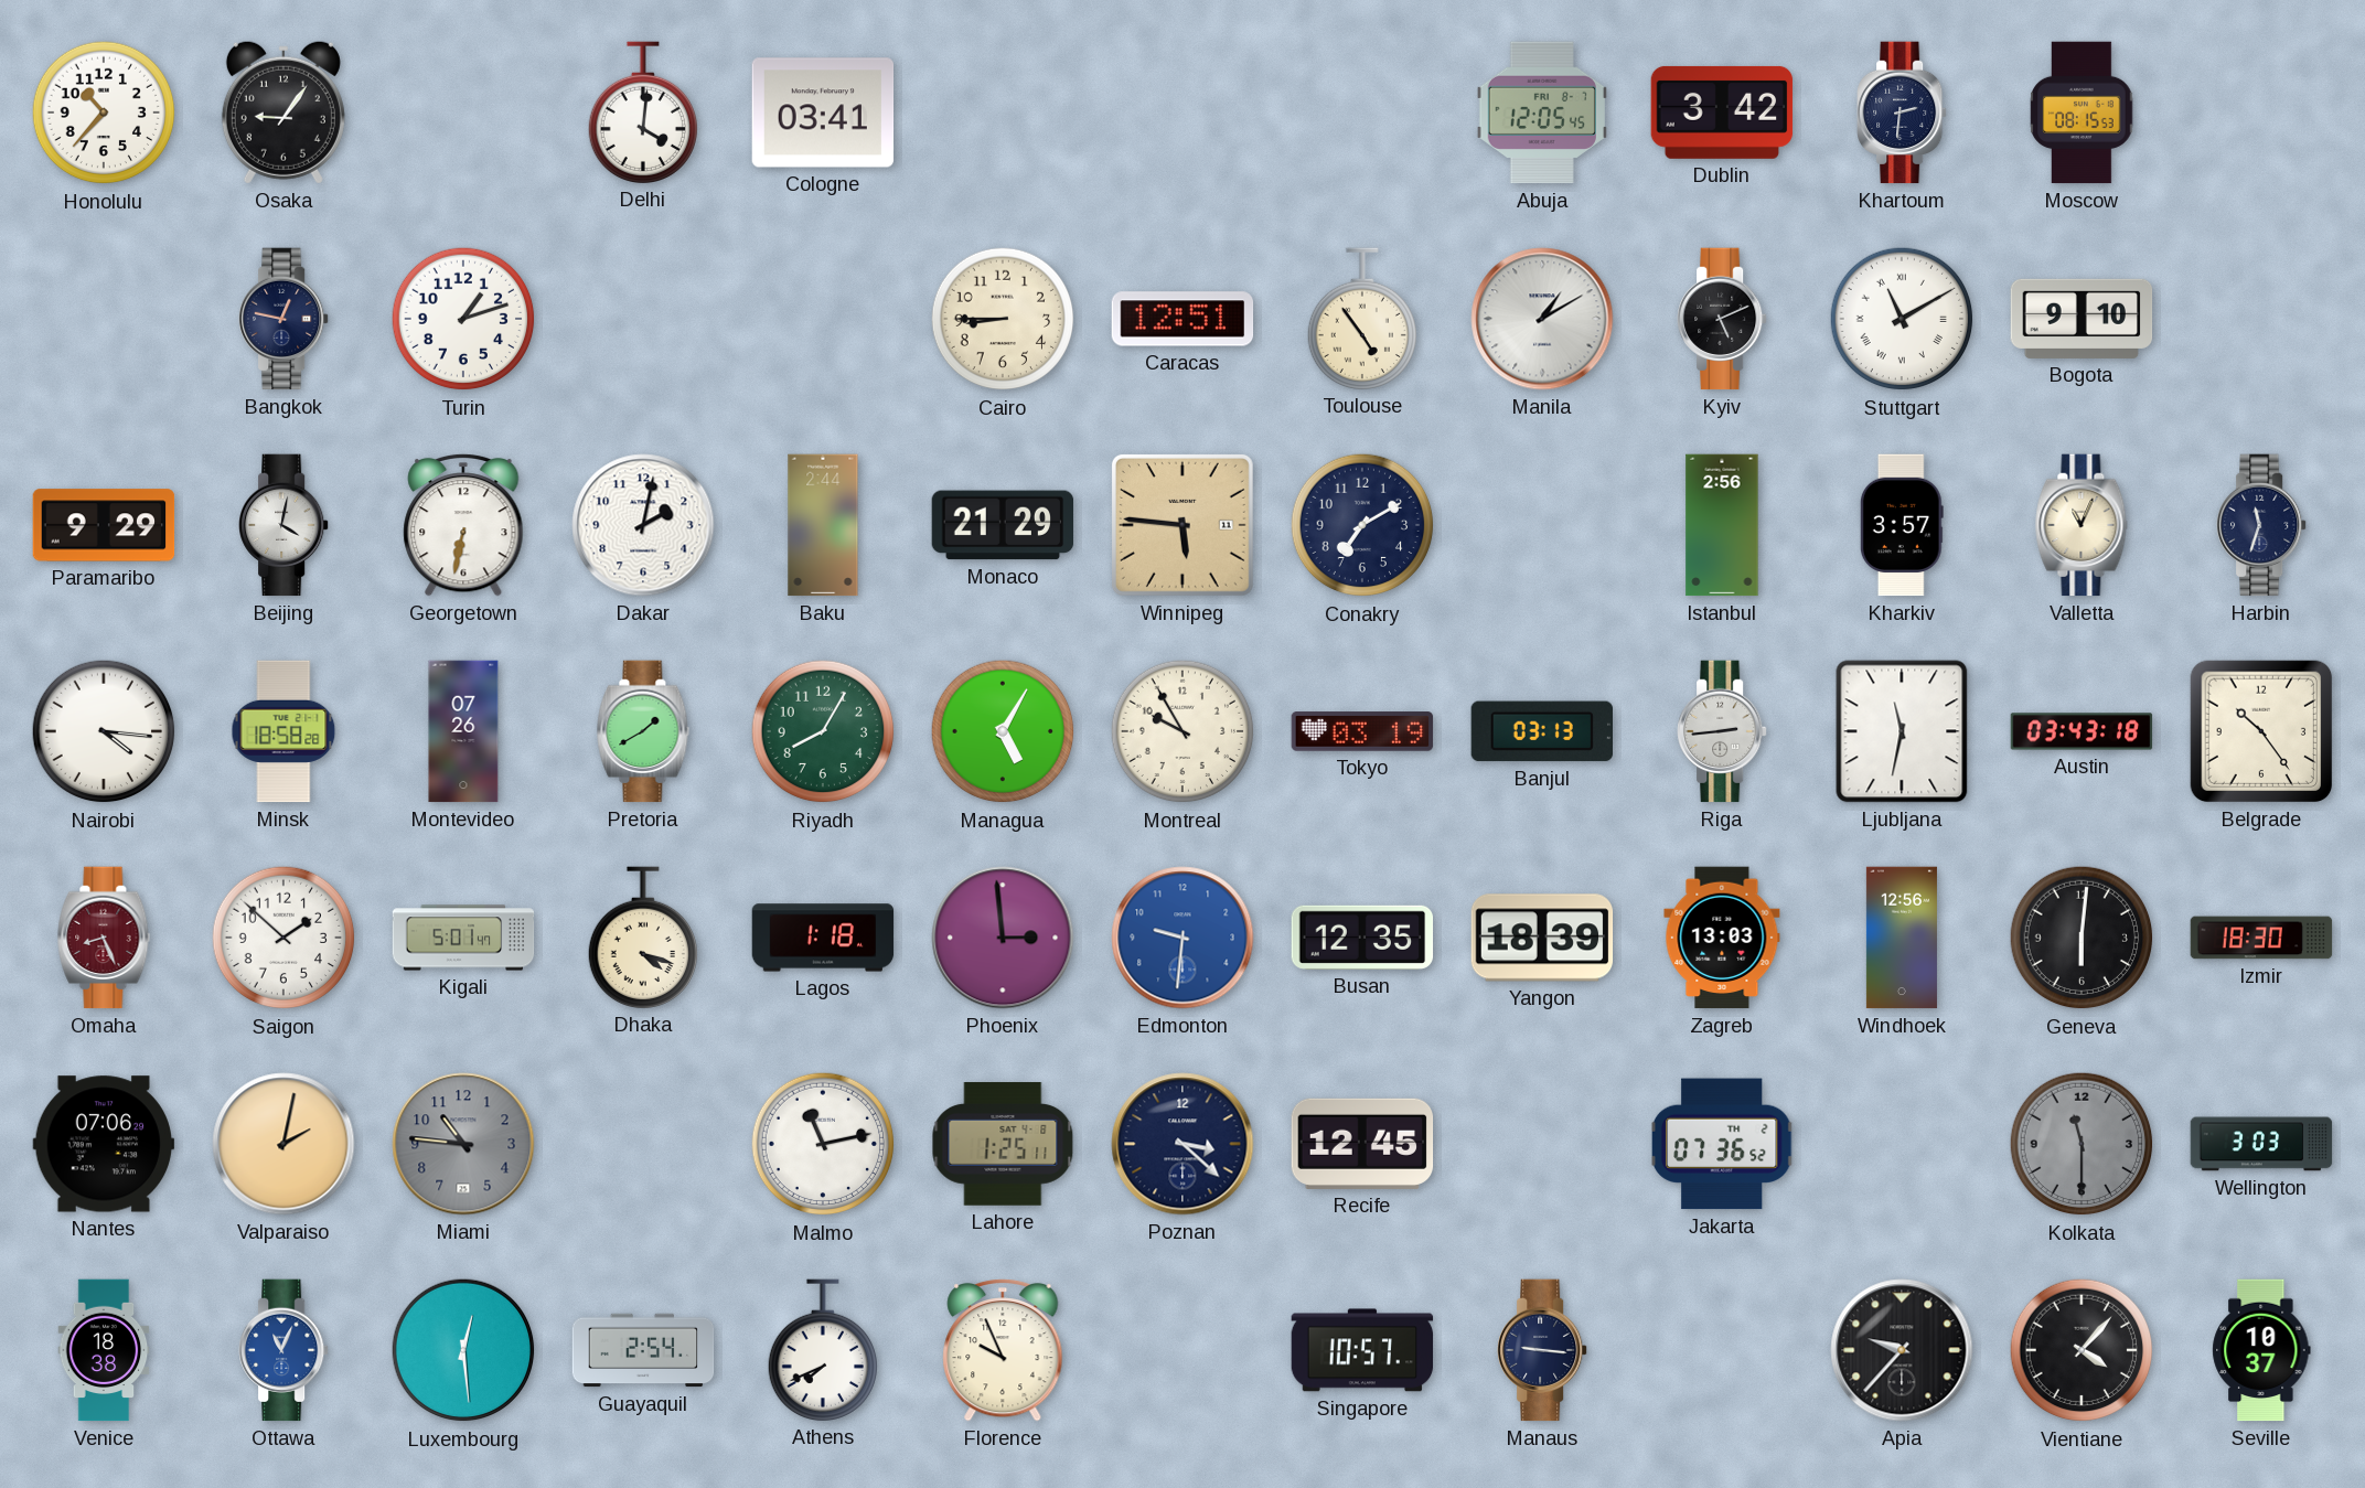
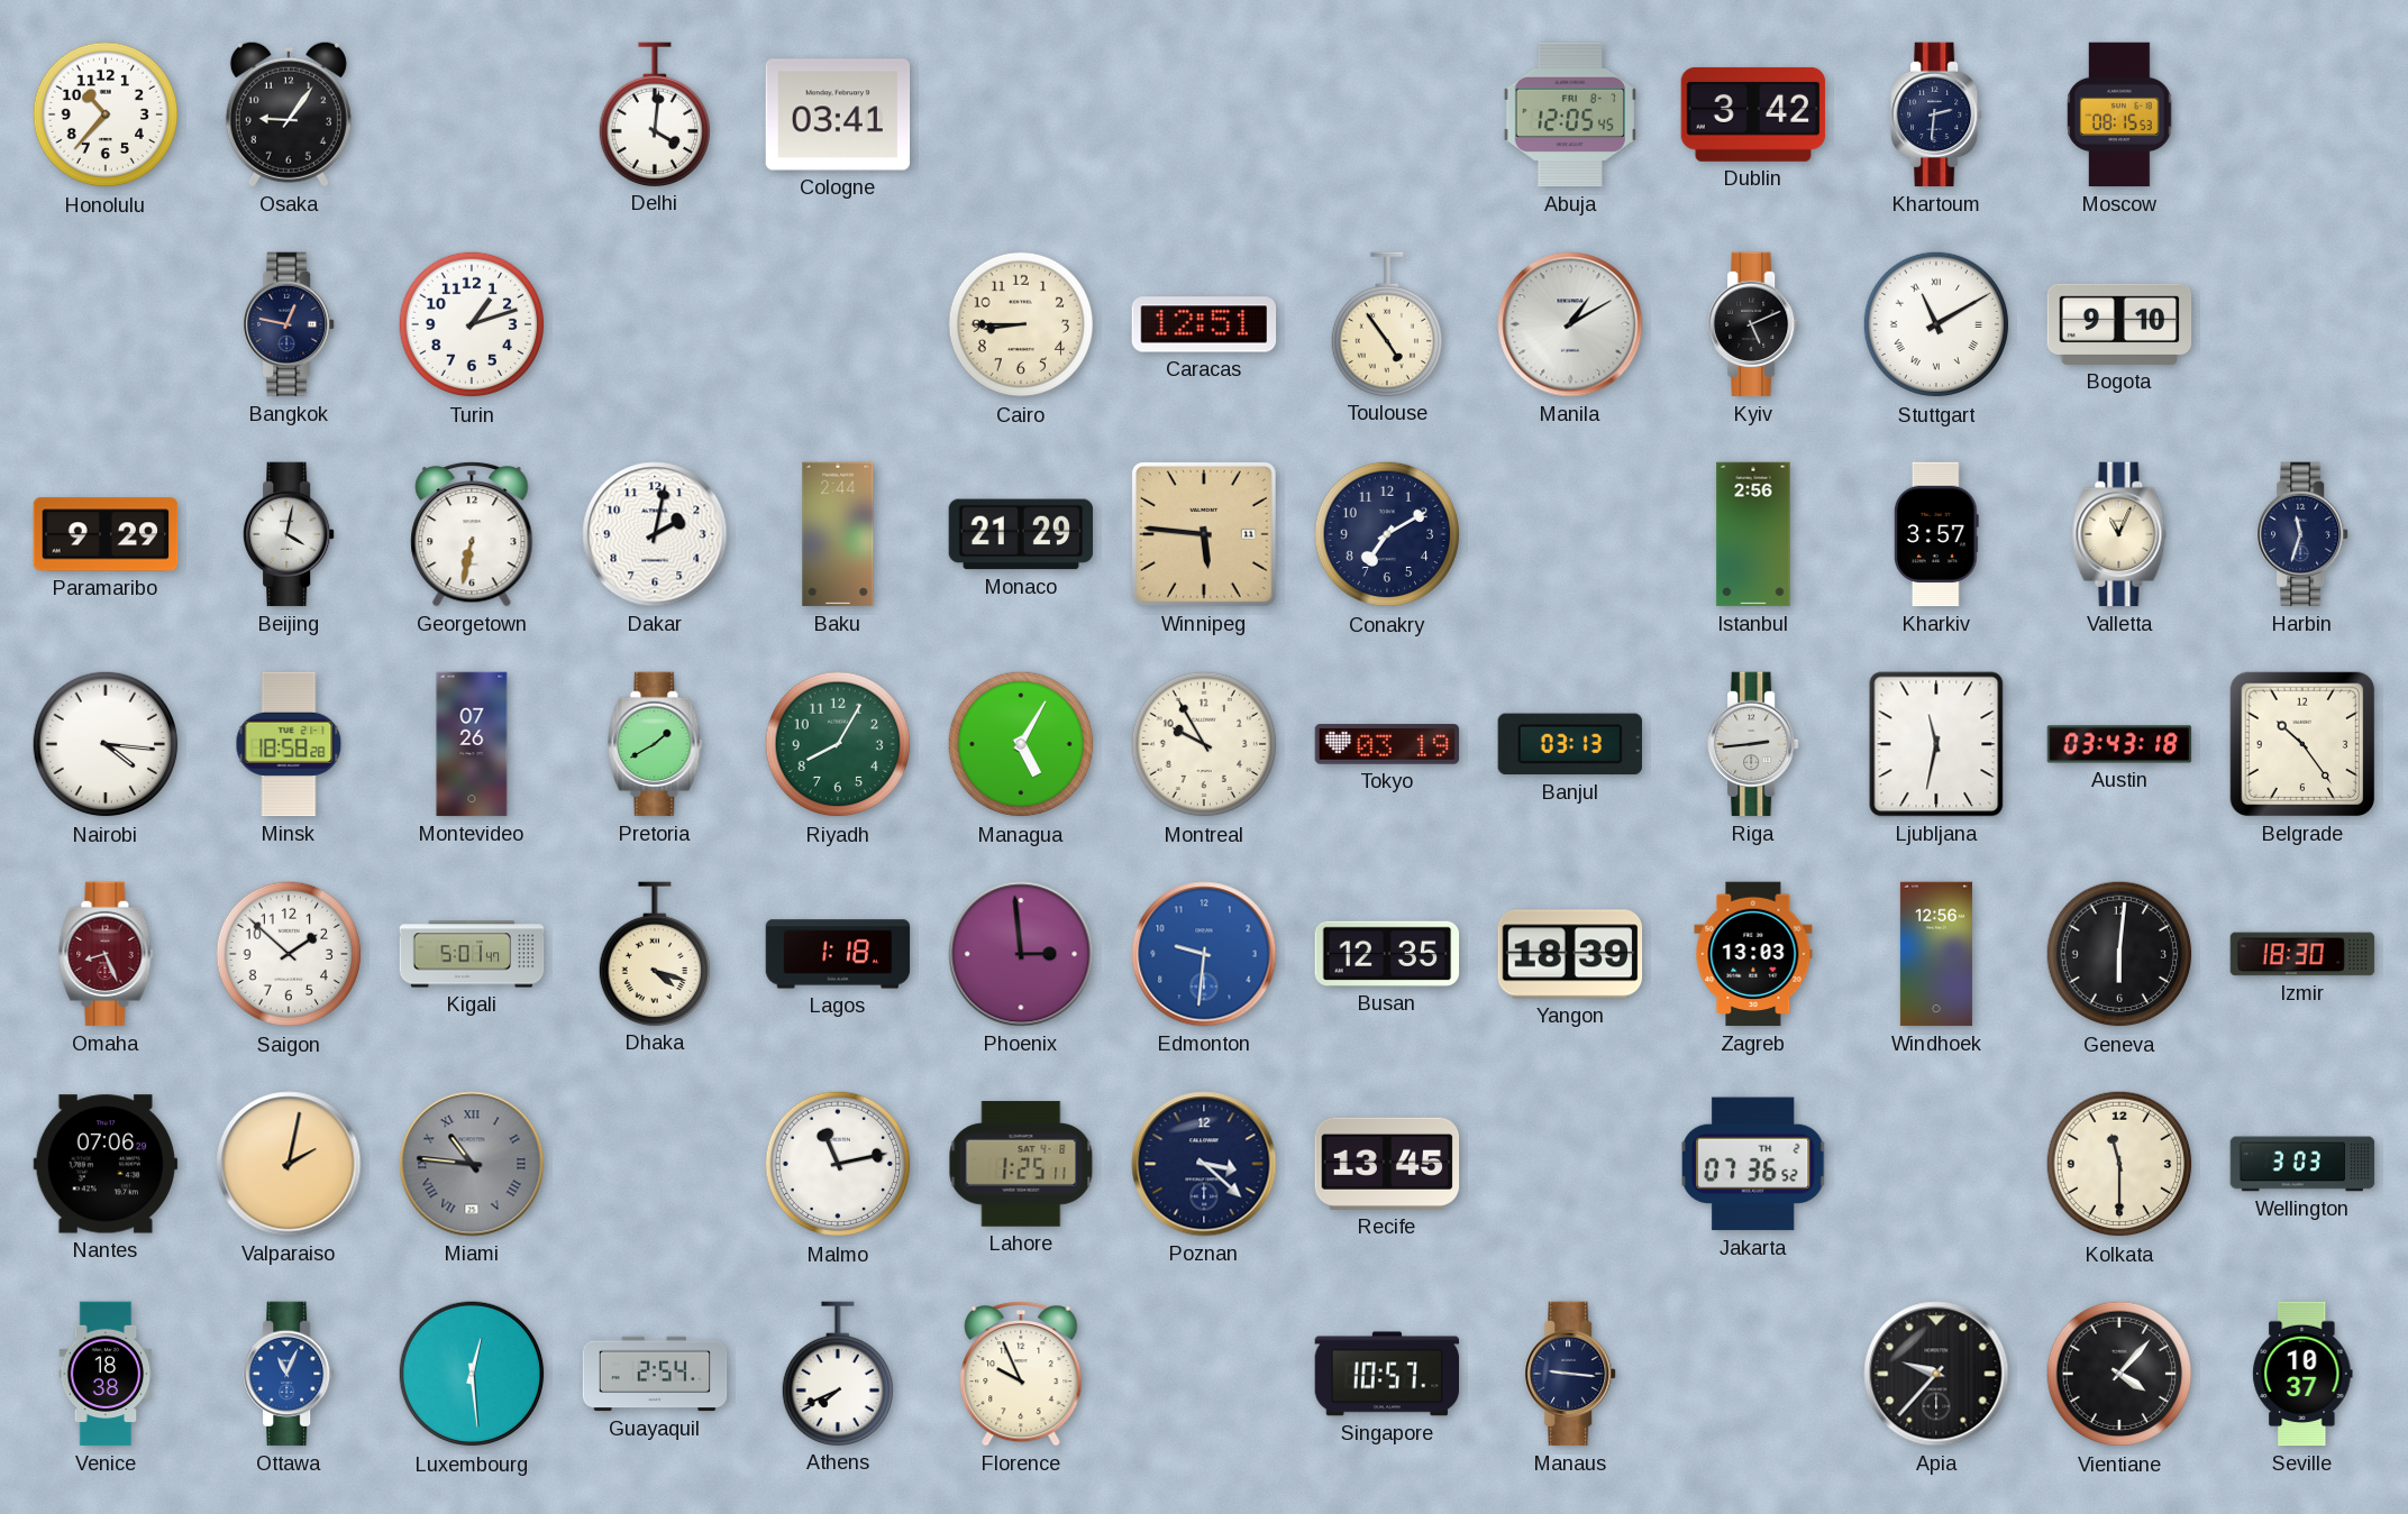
Miami numerals: Arabic -> Roman
Recife: 12:45 -> 13:45
Kolkata dial: grey -> cream
